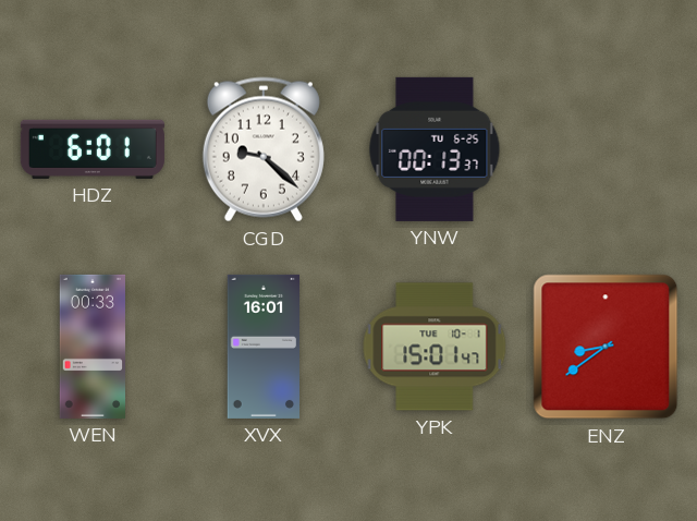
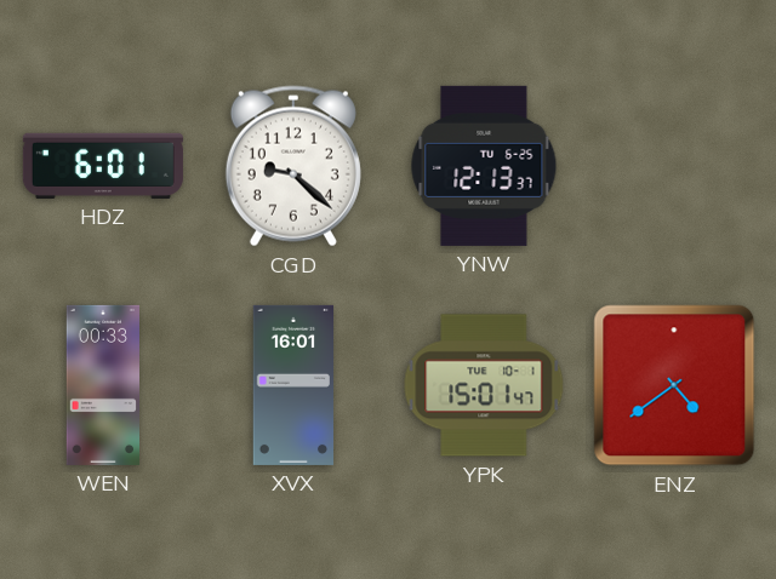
YNW: 00:13 -> 12:13
ENZ: 8:39 -> 4:39
